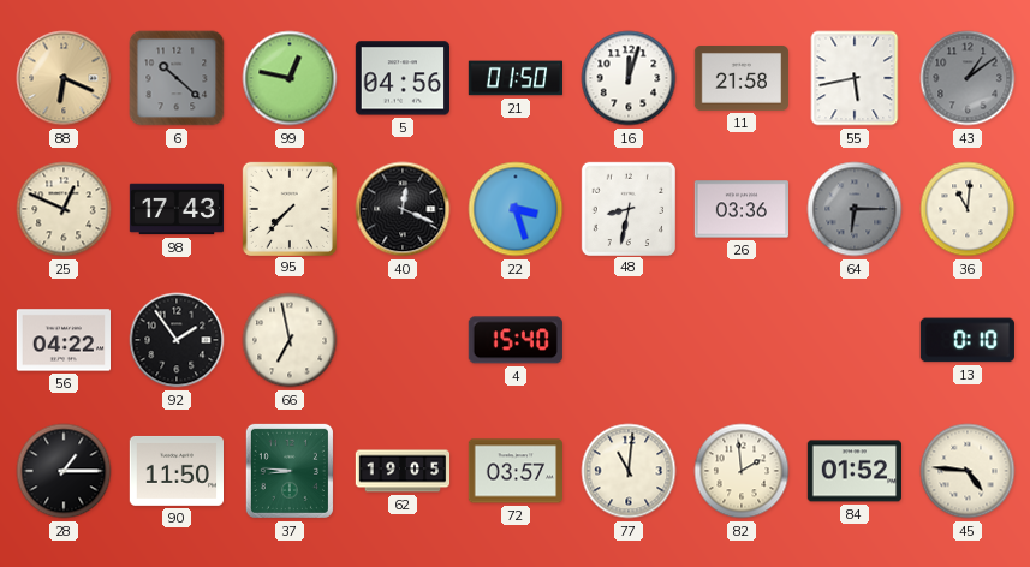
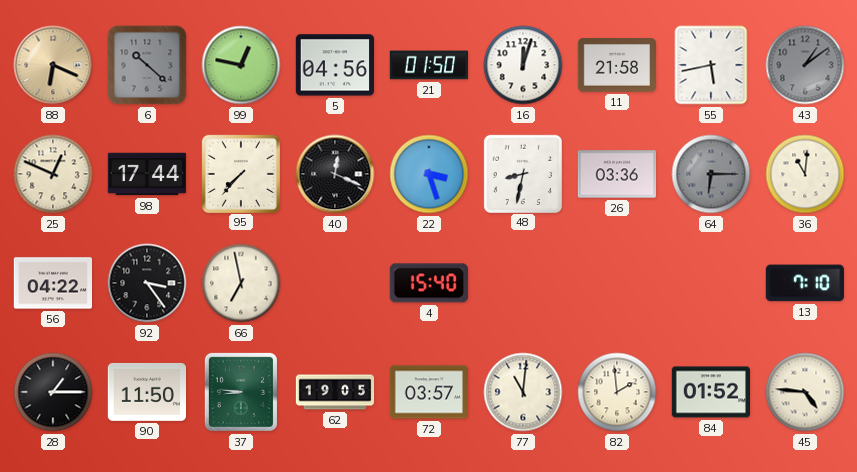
98: 17:43 -> 17:44
92: 1:54 -> 3:24
13: 0:10 -> 7:10
